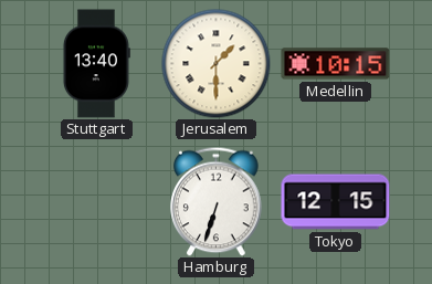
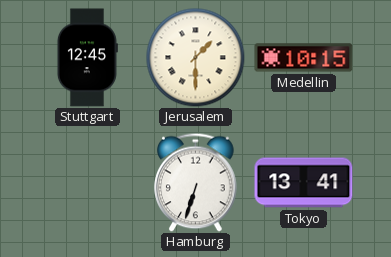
Stuttgart: 13:40 -> 12:45
Tokyo: 12:15 -> 13:41
